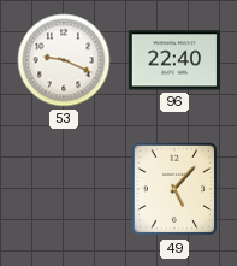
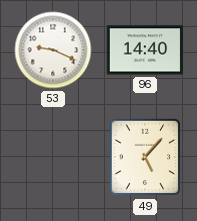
96: 22:40 -> 14:40
